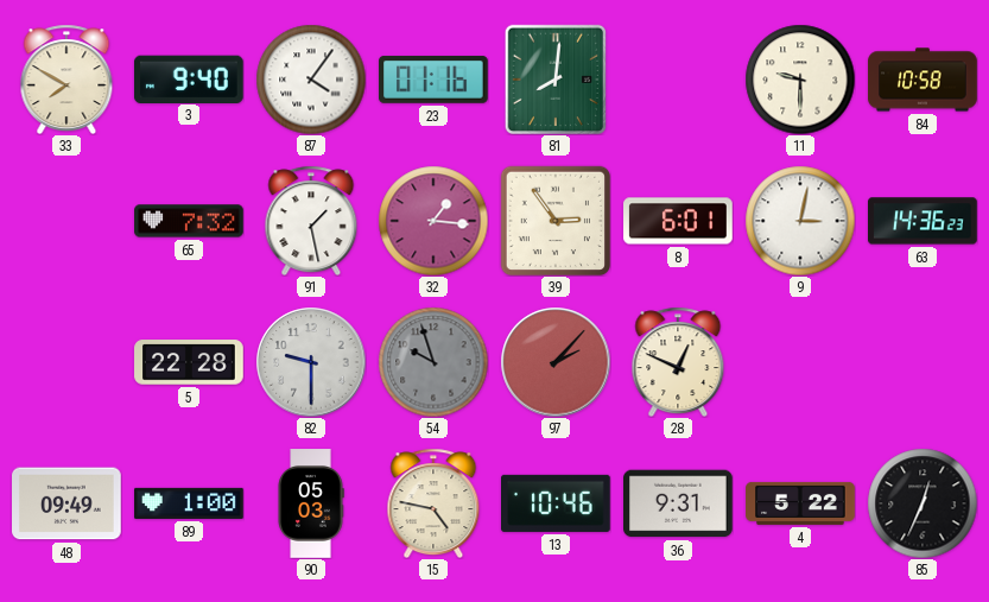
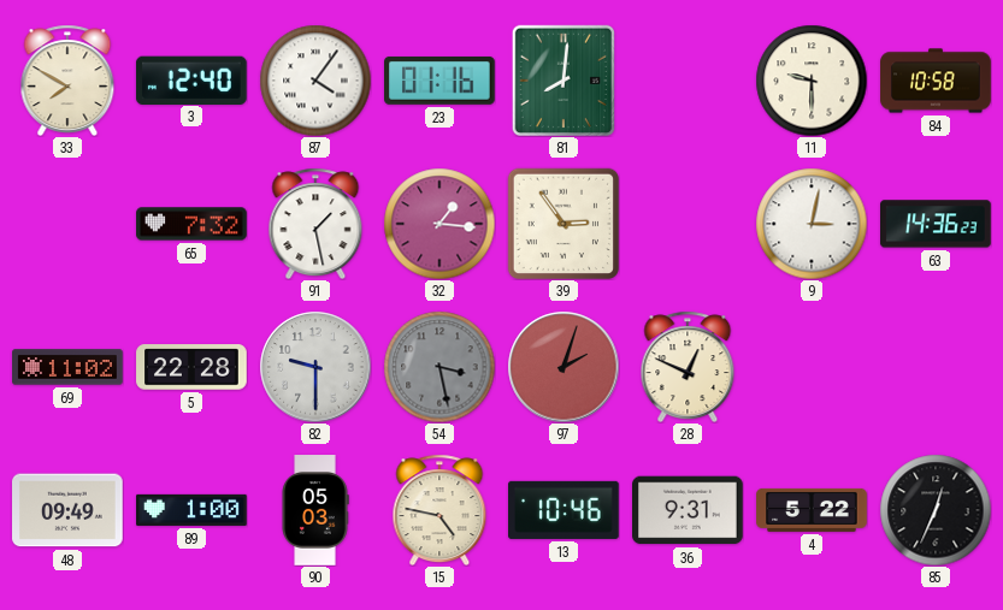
3: 9:40 -> 12:40
8: 6:01 -> none
69: none -> 11:02
54: 9:57 -> 3:28
97: 2:07 -> 2:03
